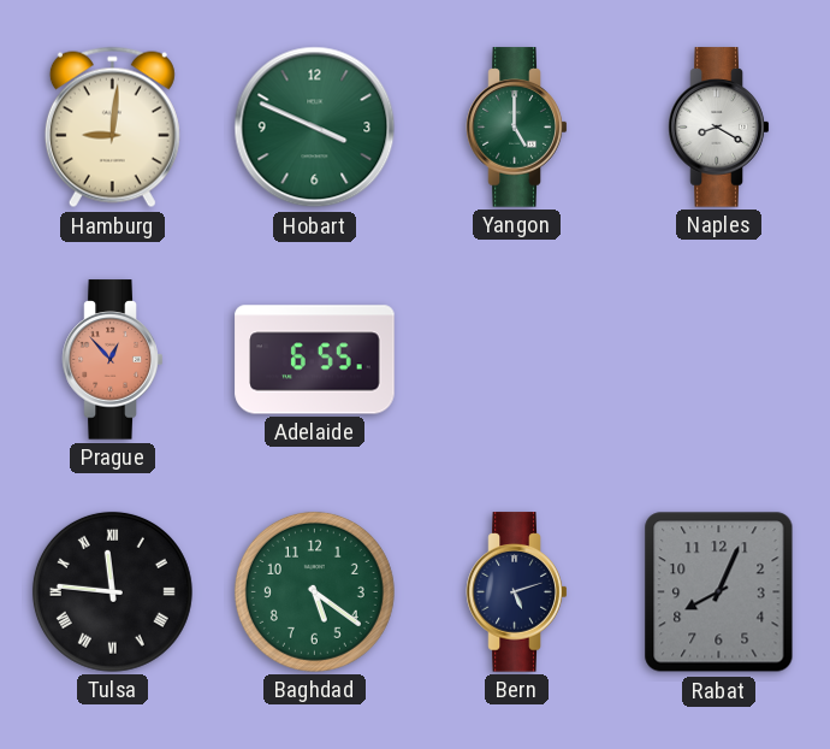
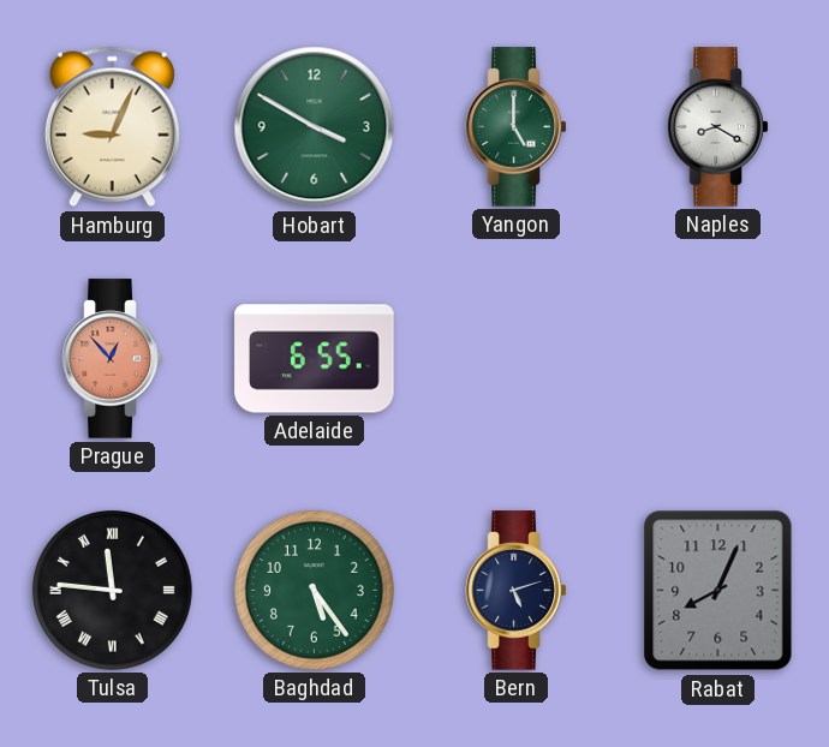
Hamburg: 9:01 -> 9:04
Hobart: 3:49 -> 3:50
Baghdad: 5:21 -> 5:24
